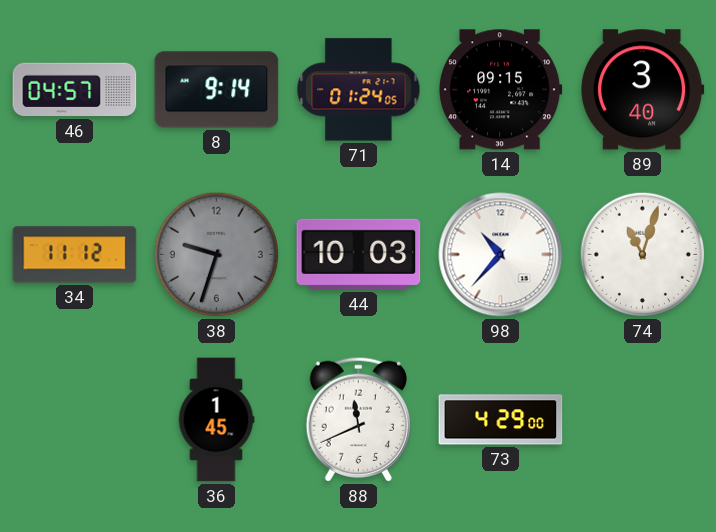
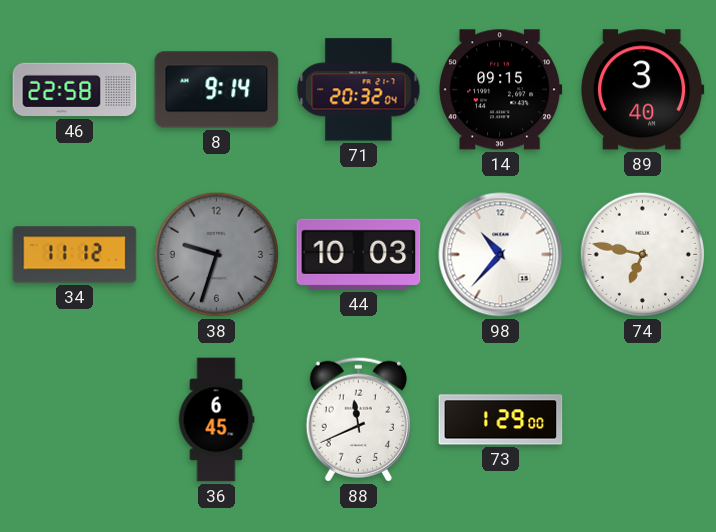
46: 04:57 -> 22:58
71: 01:24 -> 20:32
74: 11:03 -> 6:47
36: 1:45 -> 6:45
73: 4:29 -> 1:29
